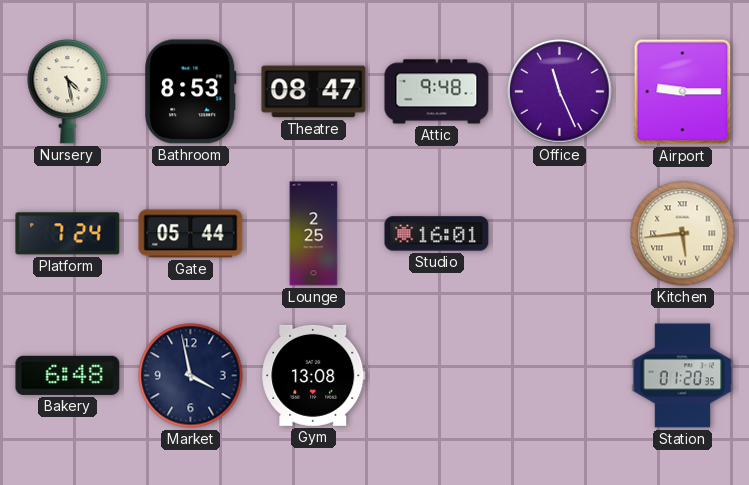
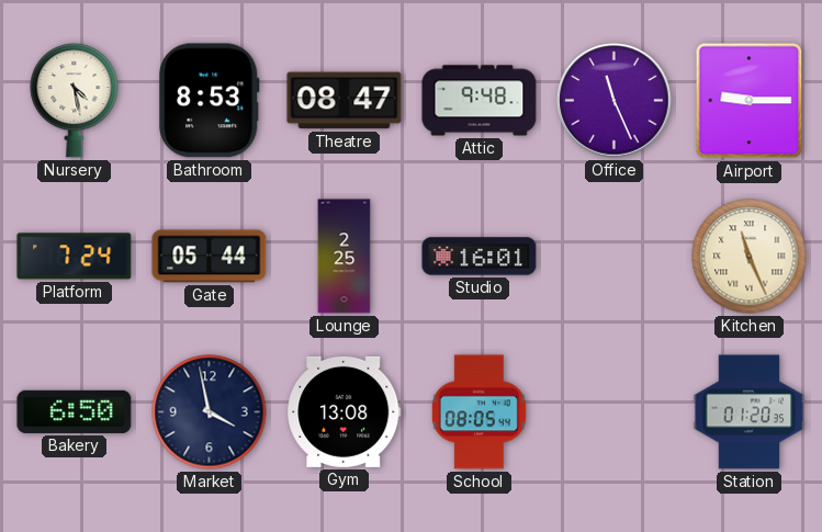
Kitchen: 5:44 -> 11:26
Bakery: 6:48 -> 6:50
School: none -> 08:05
